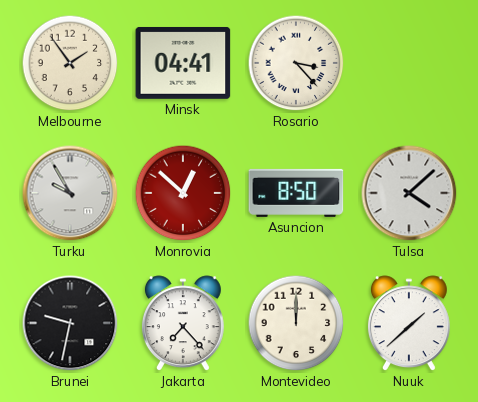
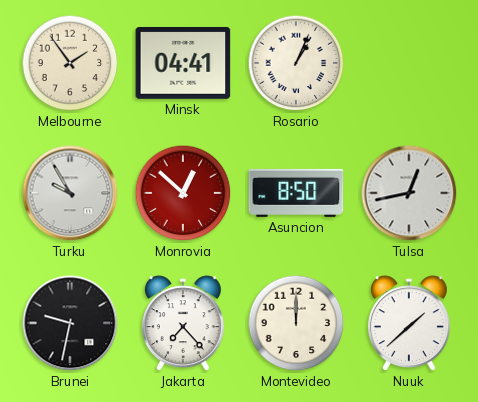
Rosario: 3:23 -> 1:04
Tulsa: 4:08 -> 12:43
